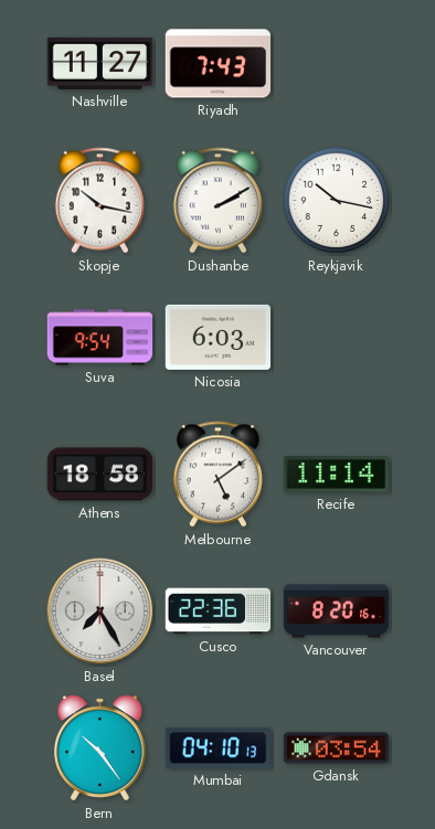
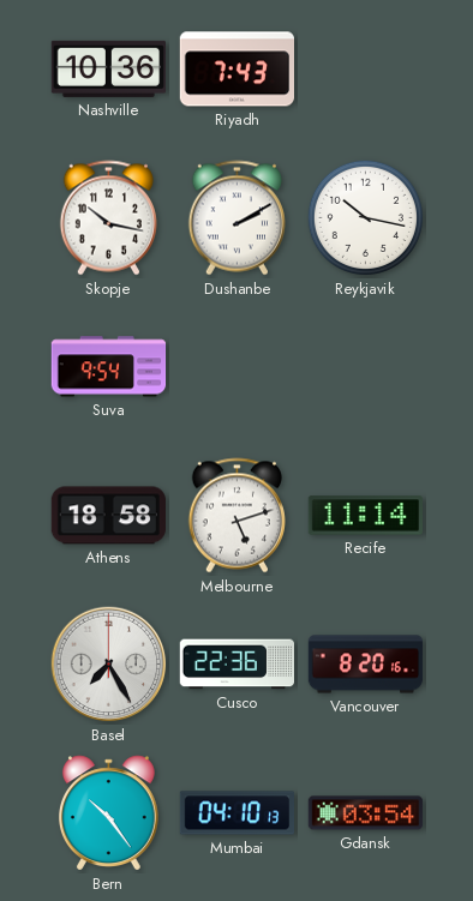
Nashville: 11:27 -> 10:36
Nicosia: 6:03 -> none
Melbourne: 5:09 -> 5:12
